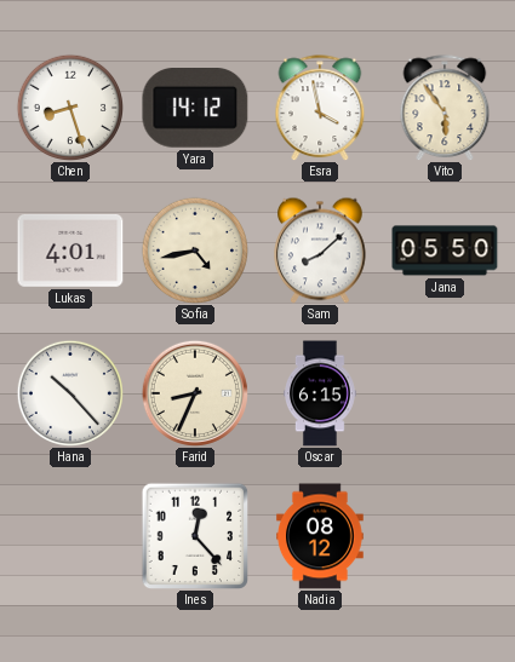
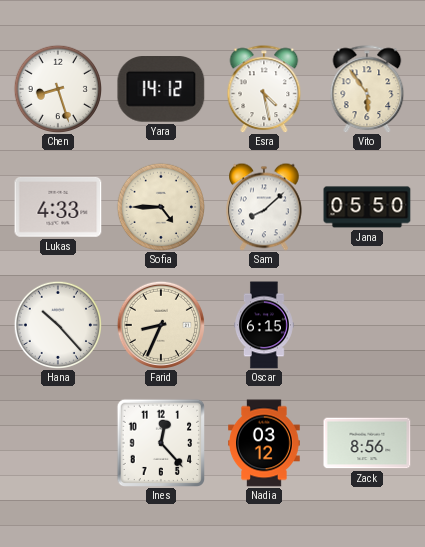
Esra: 3:58 -> 4:28
Lukas: 4:01 -> 4:33
Sofia: 4:43 -> 4:45
Nadia: 08:12 -> 03:12
Zack: none -> 8:56
